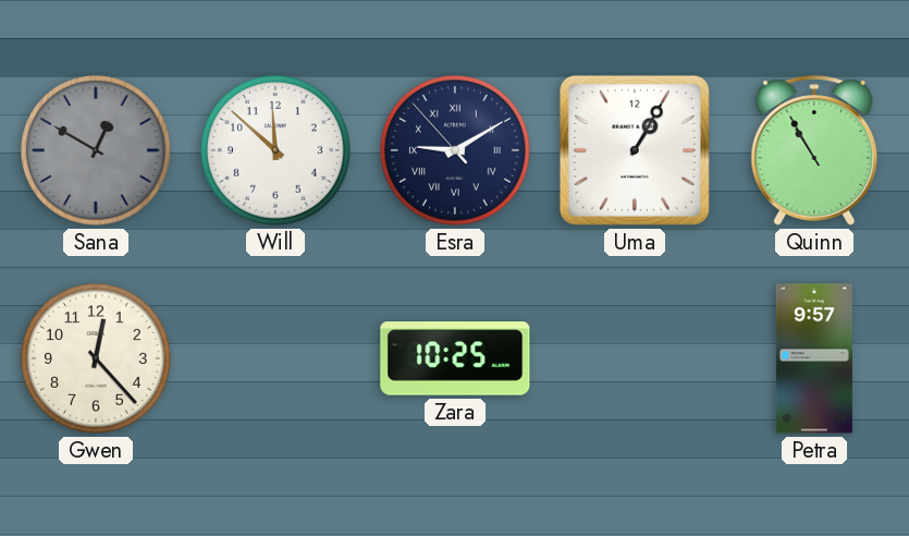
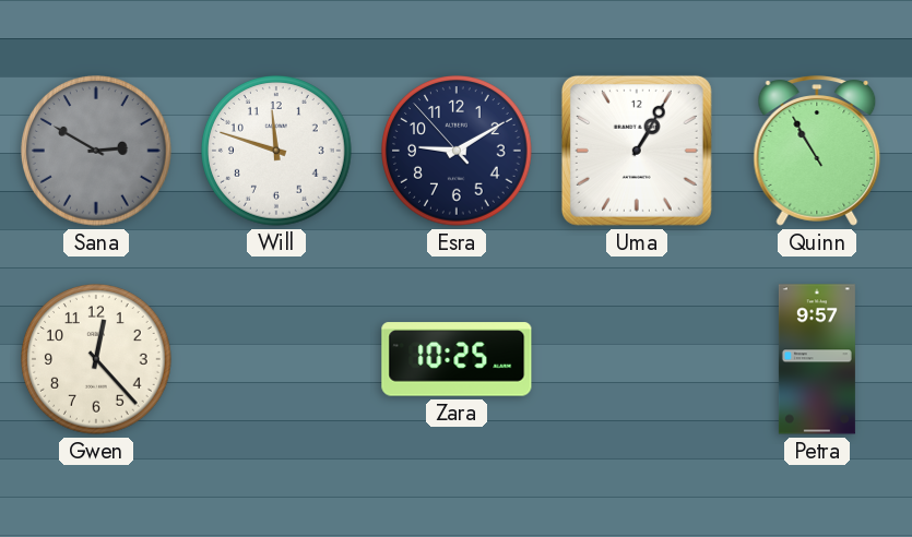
Sana: 12:50 -> 2:50
Will: 11:52 -> 11:48
Esra numerals: Roman -> Arabic
